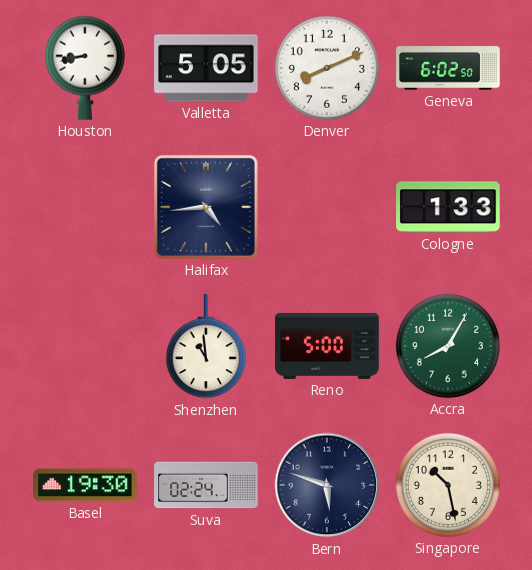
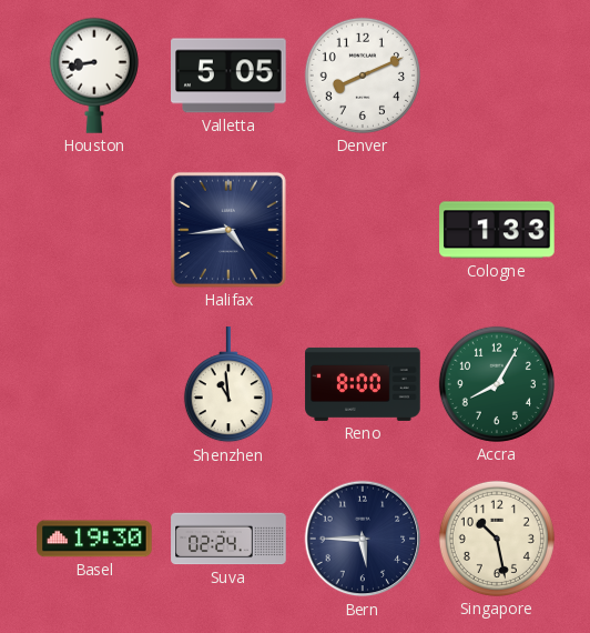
Geneva: 6:02 -> none
Reno: 5:00 -> 8:00
Bern: 5:48 -> 5:45
